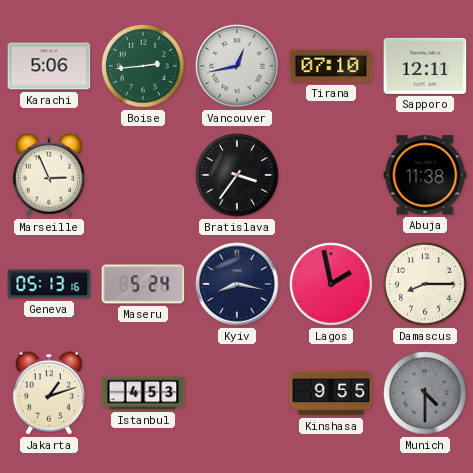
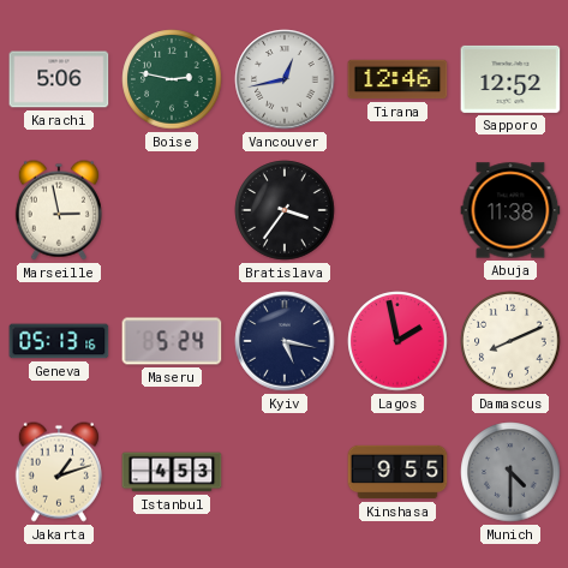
Boise: 2:44 -> 2:47
Tirana: 07:10 -> 12:46
Sapporo: 12:11 -> 12:52
Marseille: 2:56 -> 2:58
Kyiv: 8:17 -> 5:17
Damascus: 8:15 -> 8:11
